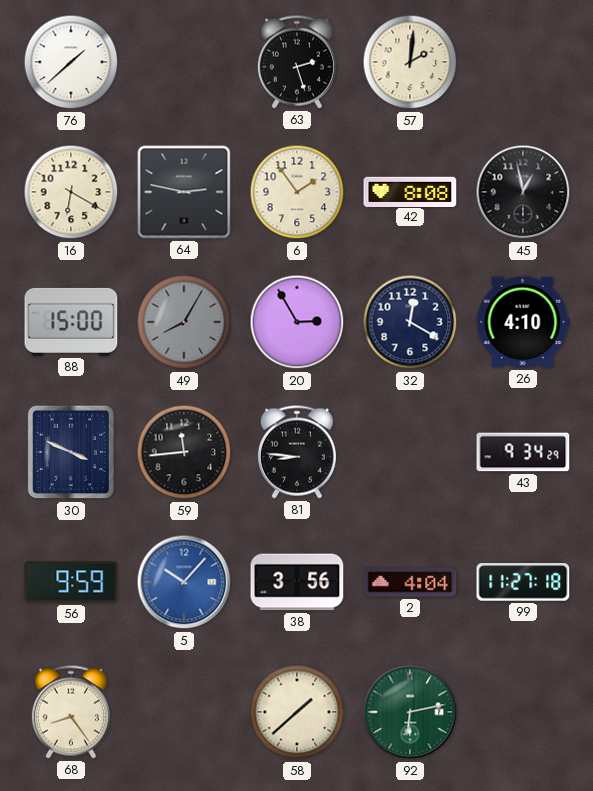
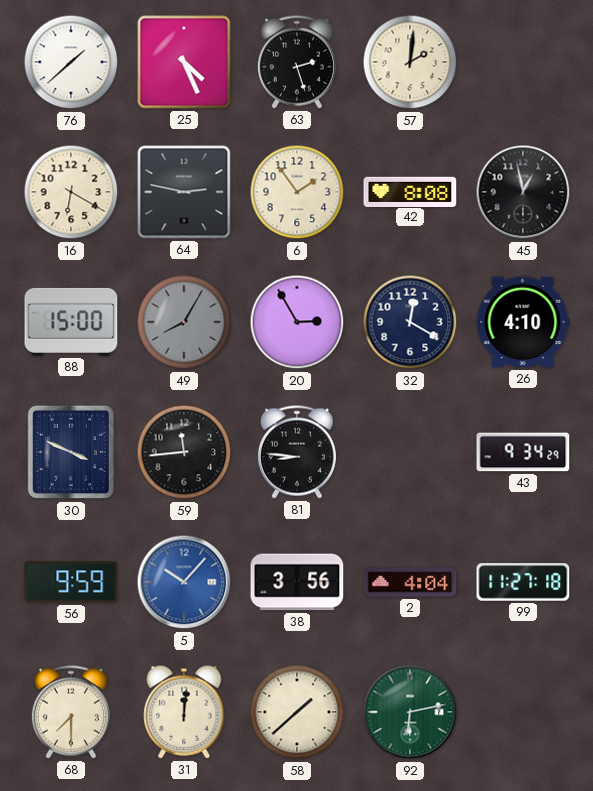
25: none -> 4:26
68: 8:24 -> 7:30
31: none -> 12:01
